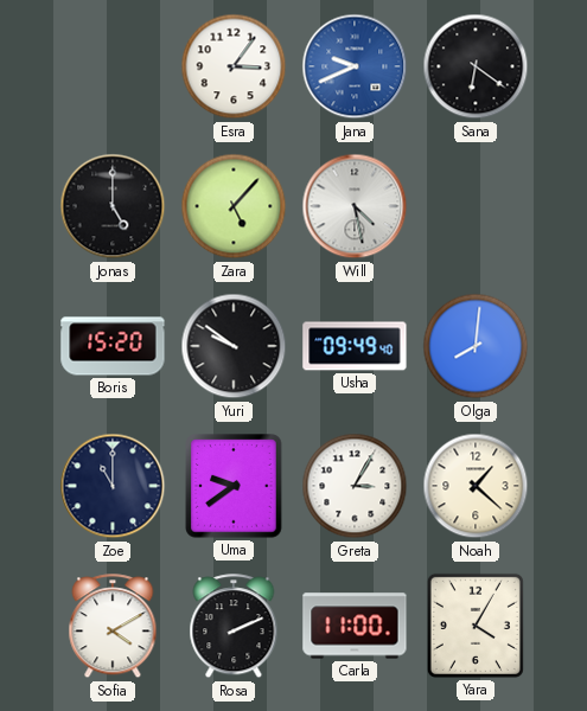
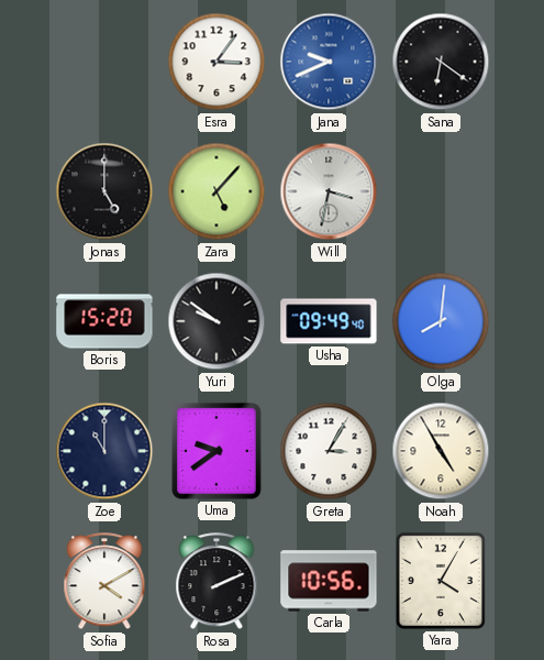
Will: 4:28 -> 3:32
Noah: 1:22 -> 4:55
Carla: 11:00 -> 10:56
